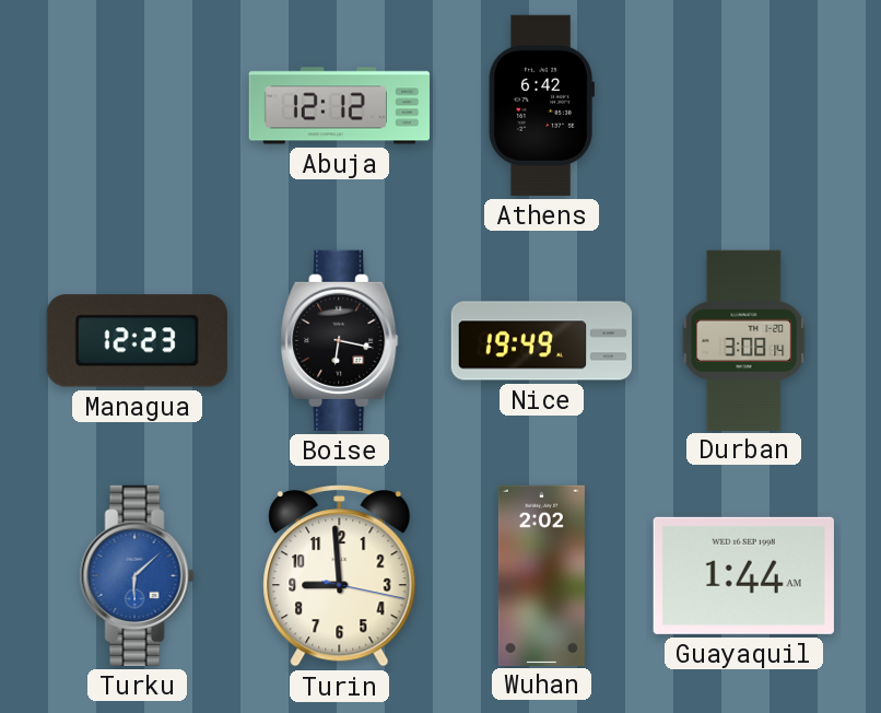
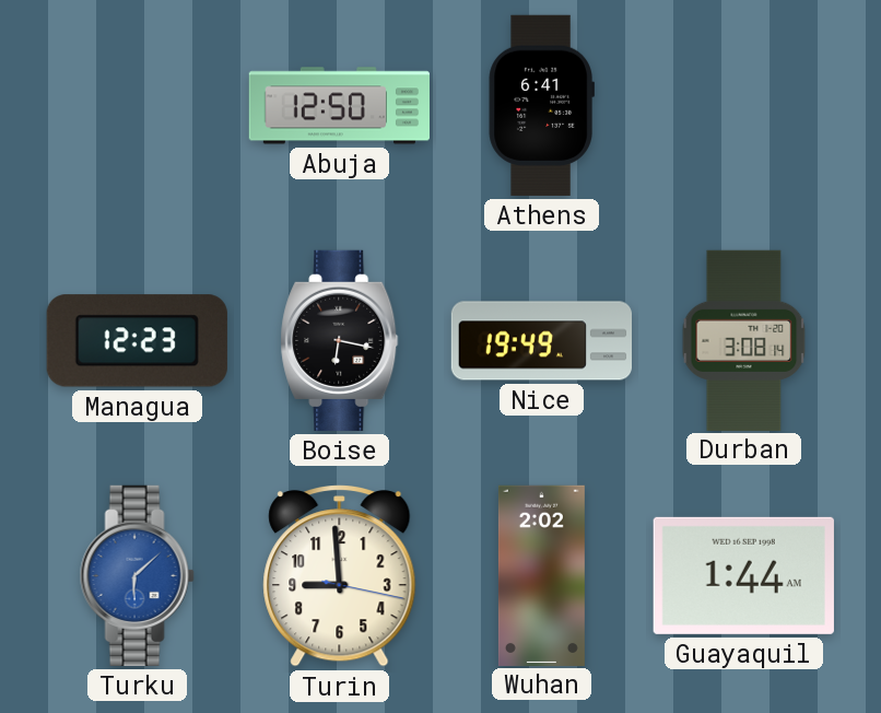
Abuja: 12:12 -> 12:50
Athens: 6:42 -> 6:41
